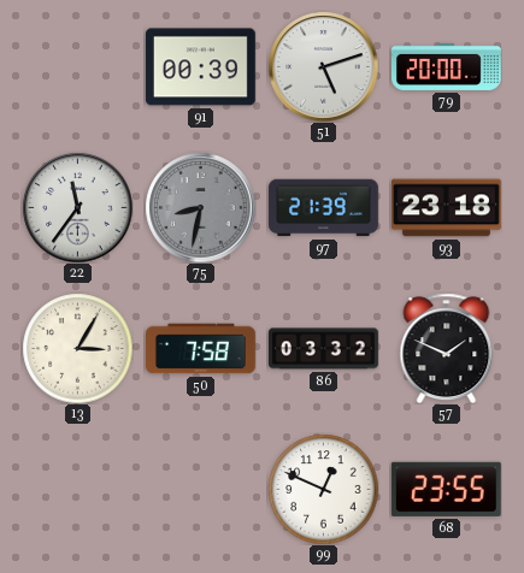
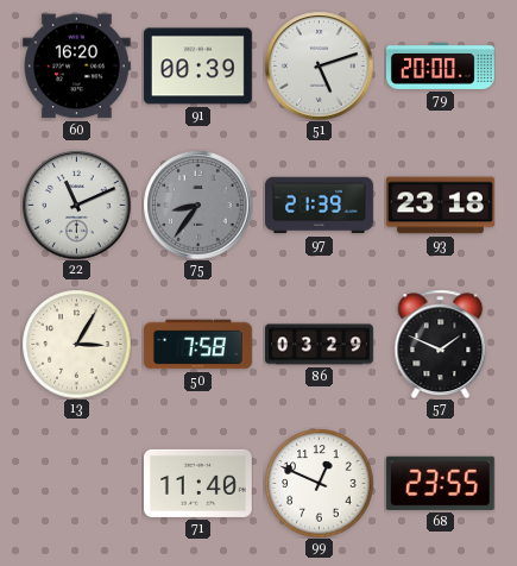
60: none -> 16:20
22: 11:36 -> 11:11
75: 8:32 -> 8:36
86: 03:32 -> 03:29
71: none -> 11:40
